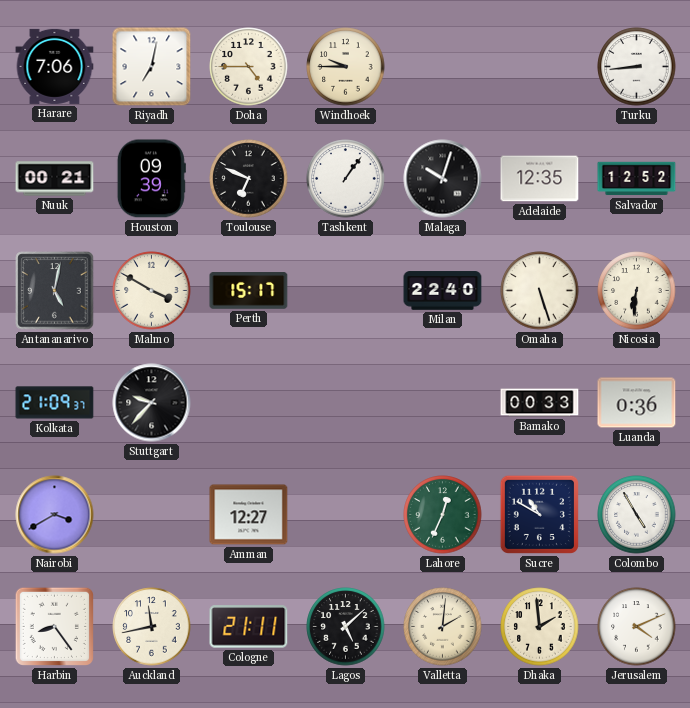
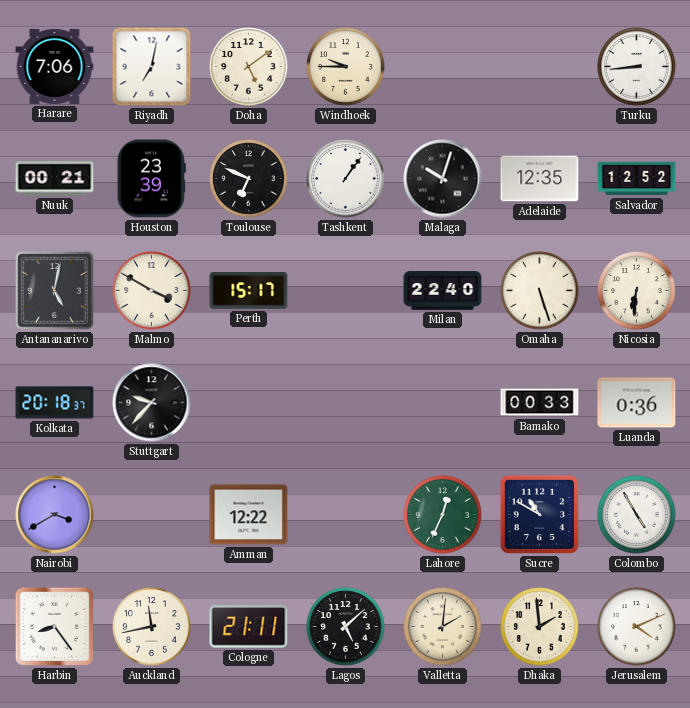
Doha: 4:45 -> 5:09
Houston: 09:39 -> 23:39
Kolkata: 21:09 -> 20:18
Amman: 12:27 -> 12:22
